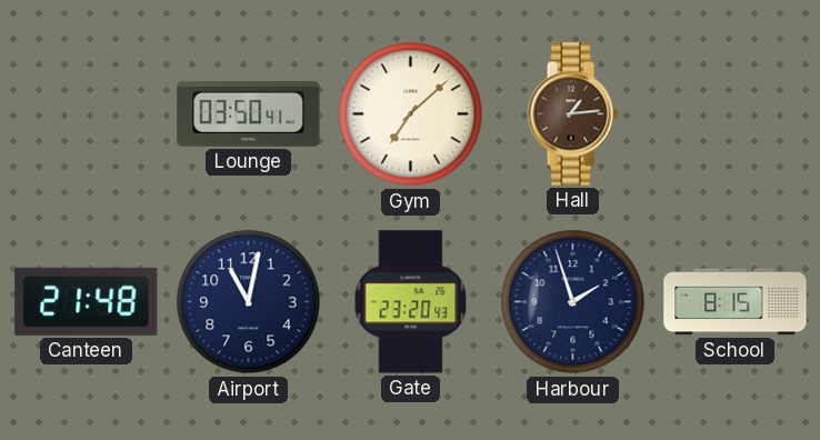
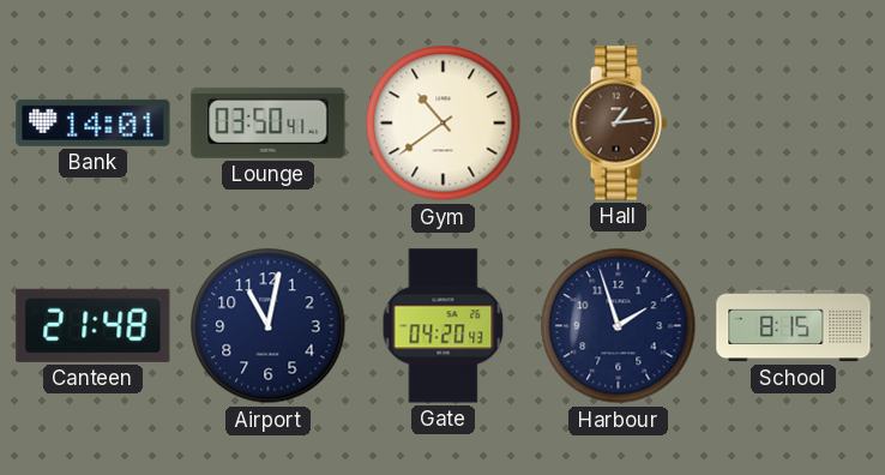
Bank: none -> 14:01
Gym: 7:08 -> 10:39
Gate: 23:20 -> 04:20
